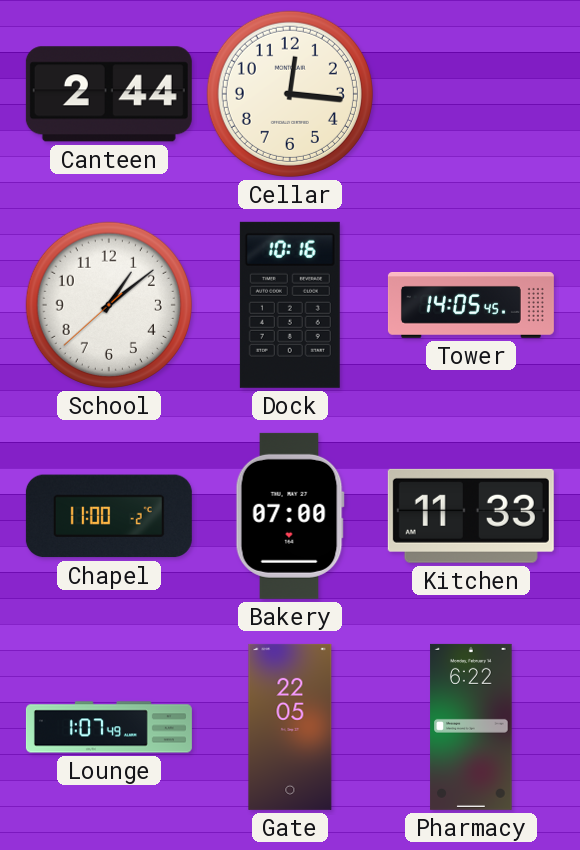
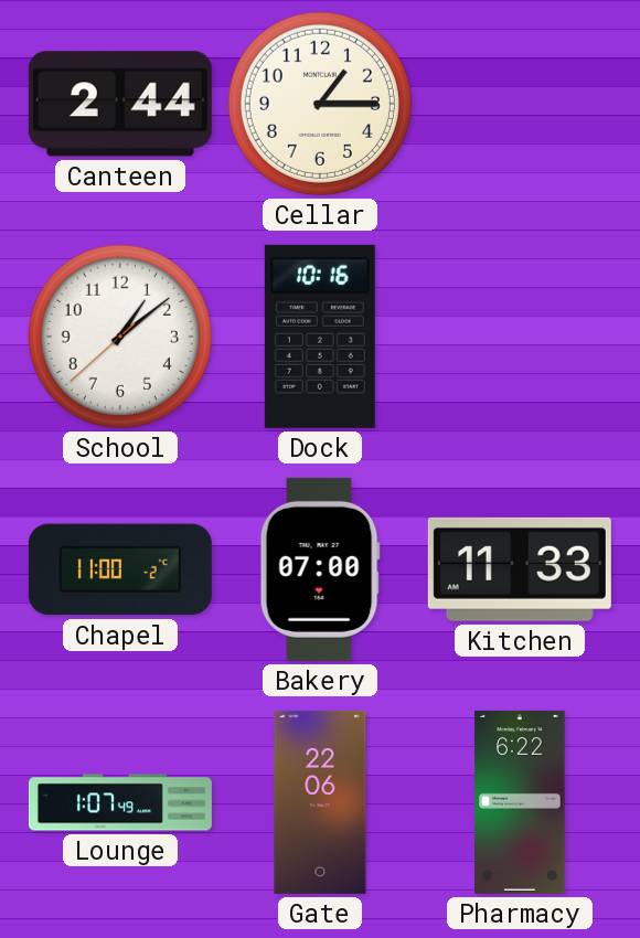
Cellar: 12:16 -> 1:15
Tower: 14:05 -> none
Gate: 22:05 -> 22:06
